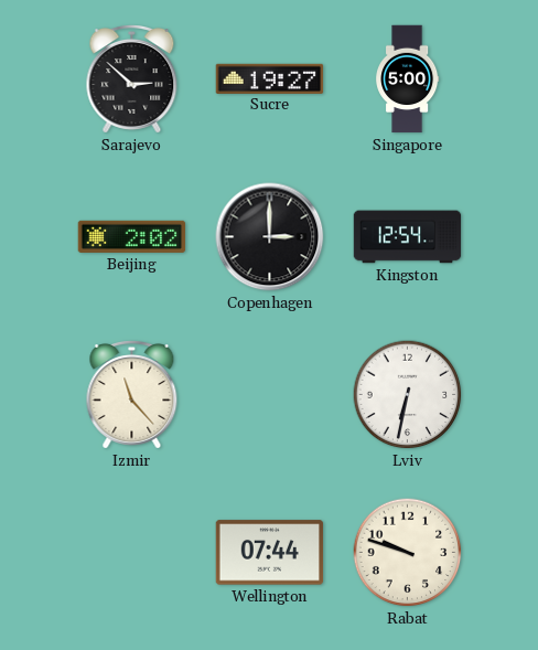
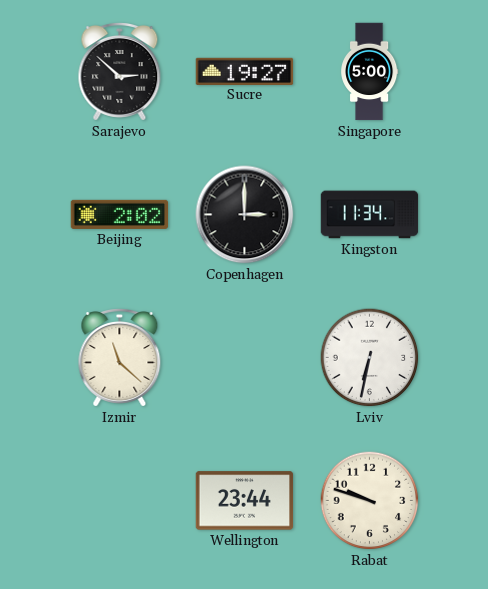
Kingston: 12:54 -> 11:34
Izmir: 11:23 -> 11:22
Wellington: 07:44 -> 23:44
